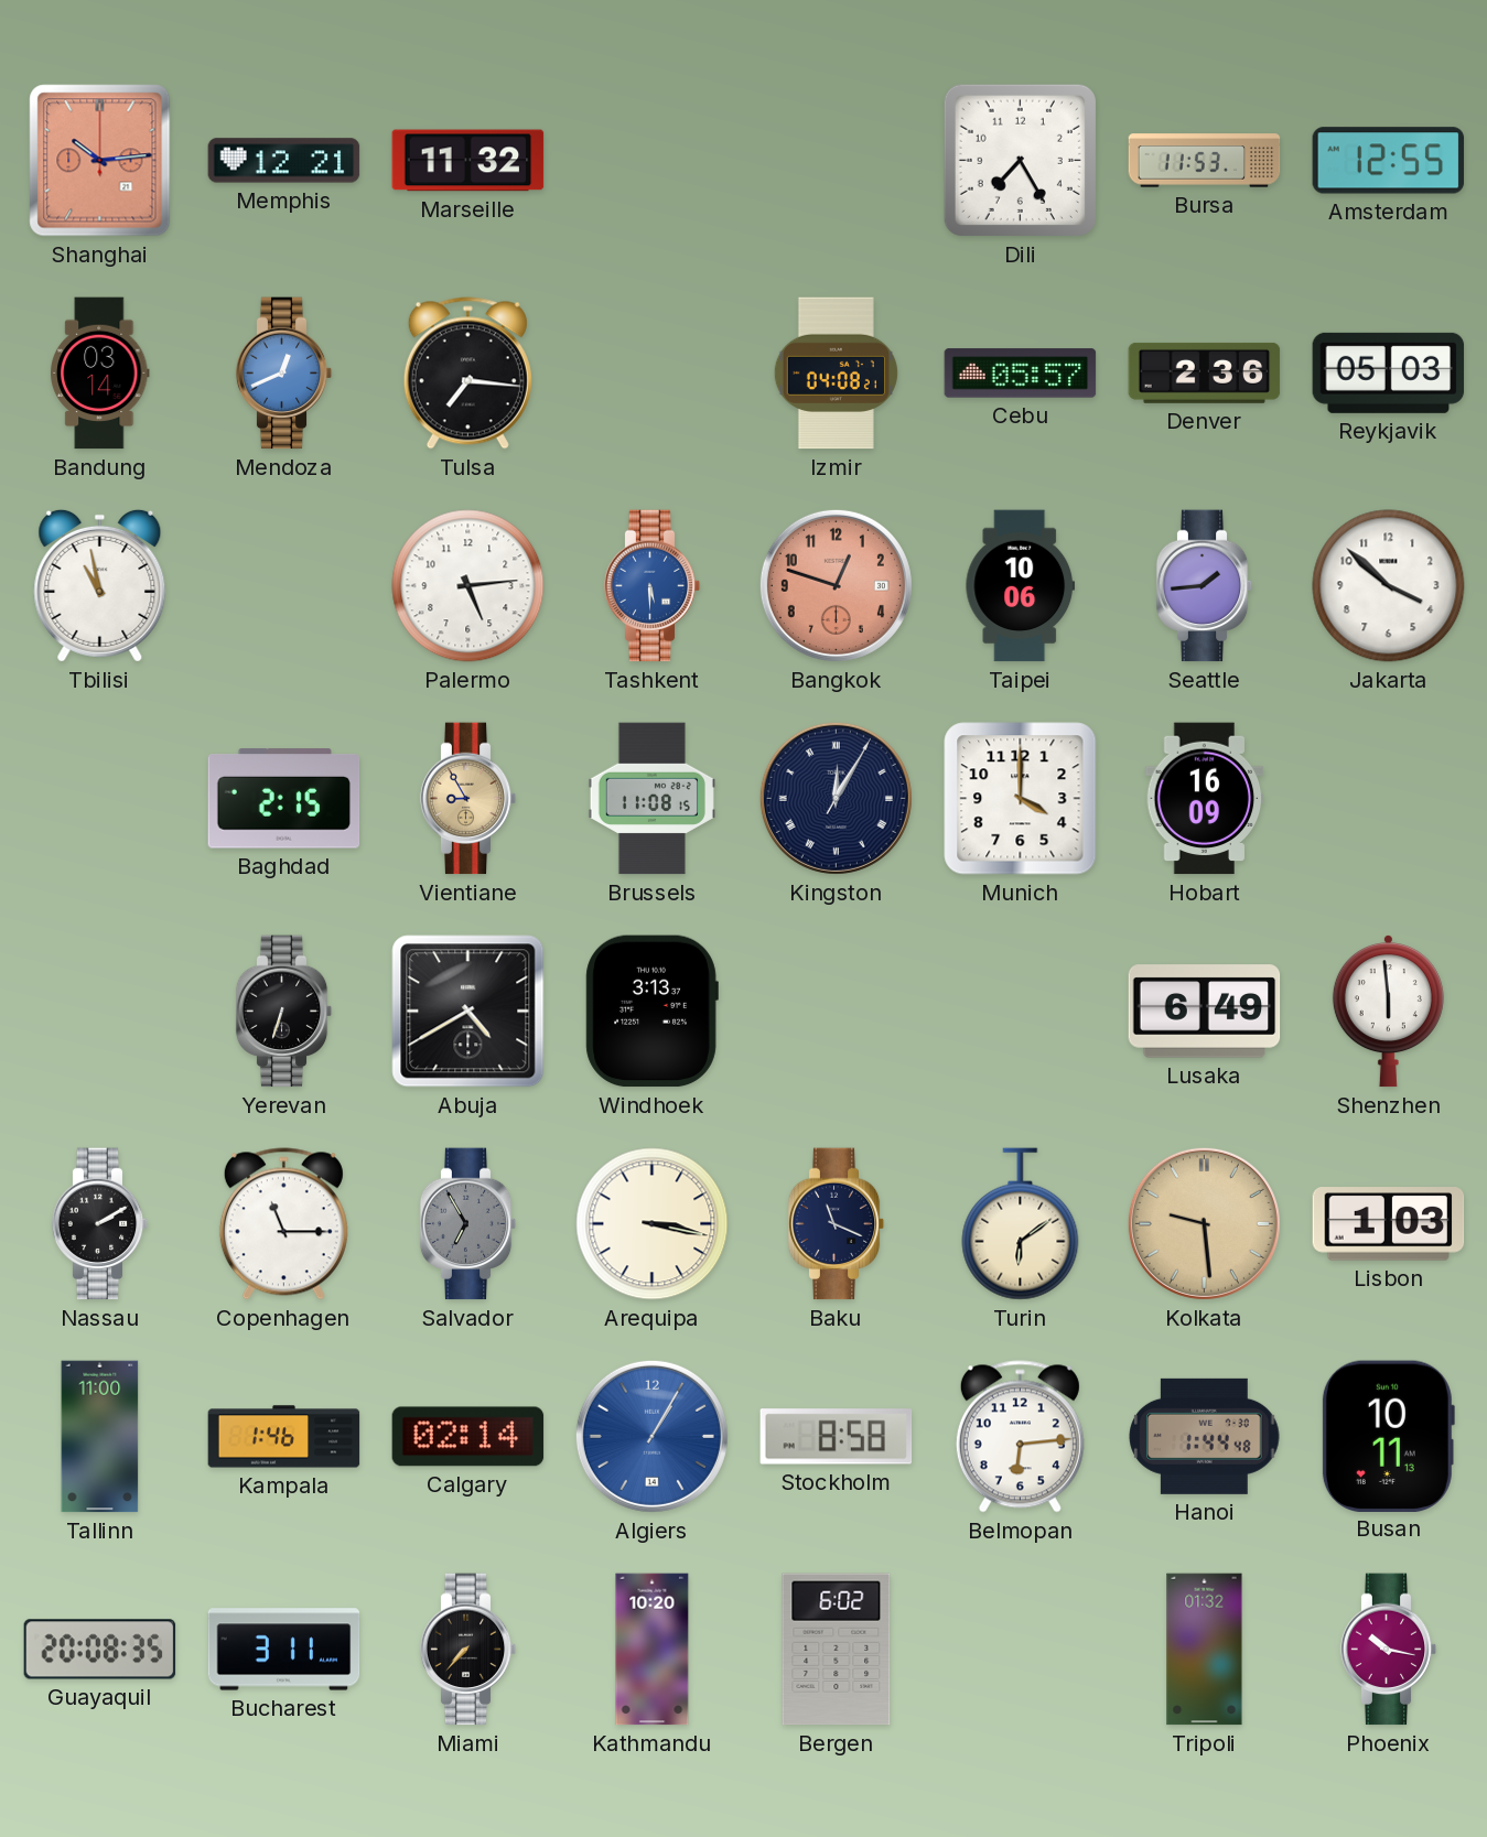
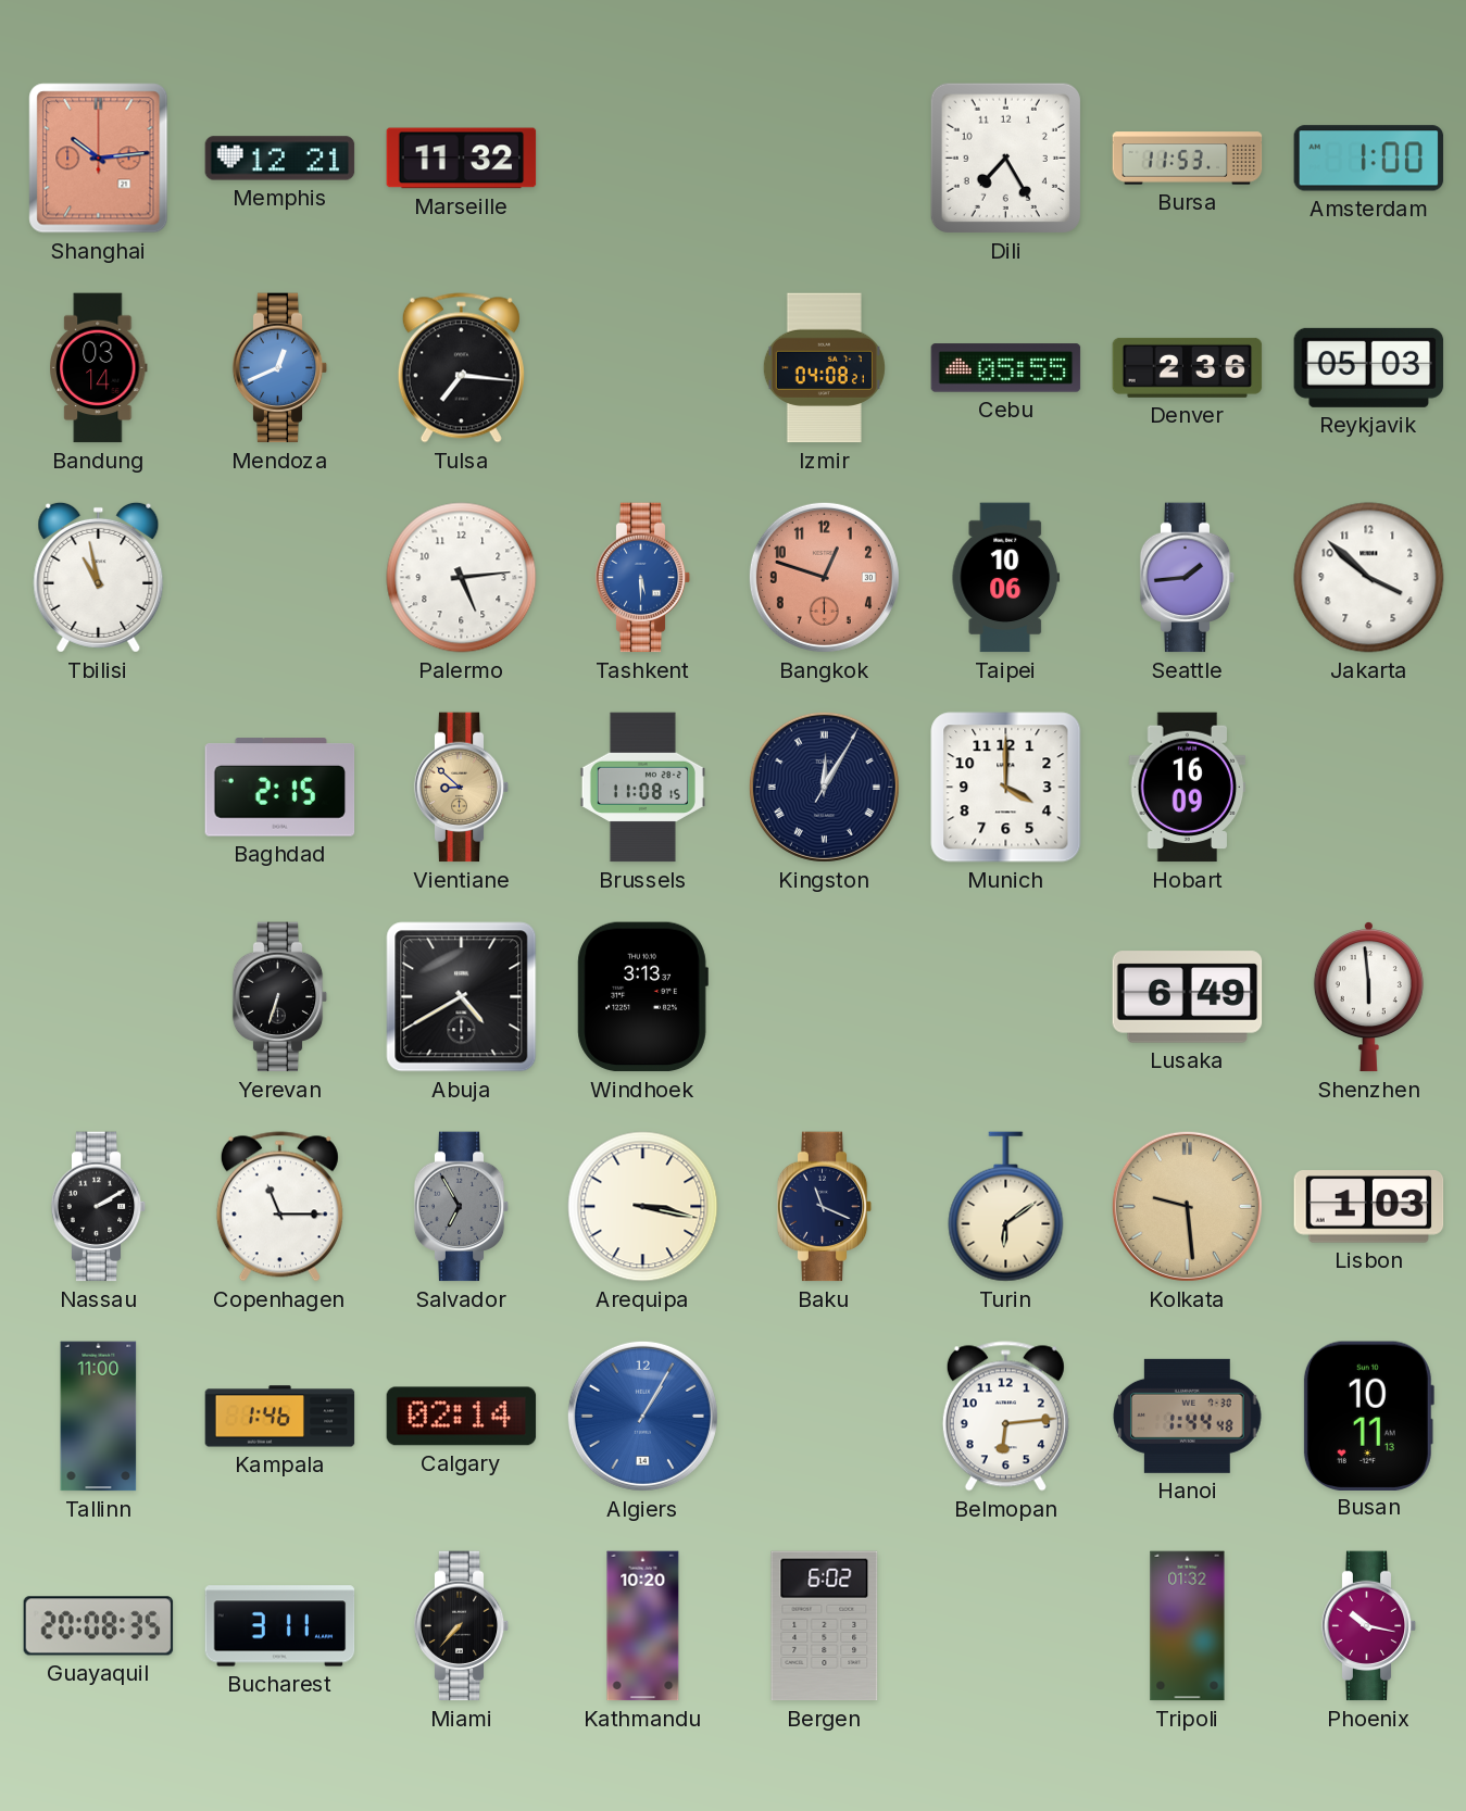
Amsterdam: 12:55 -> 1:00
Cebu: 05:57 -> 05:55
Vientiane: 8:55 -> 8:52
Stockholm: 8:58 -> none
